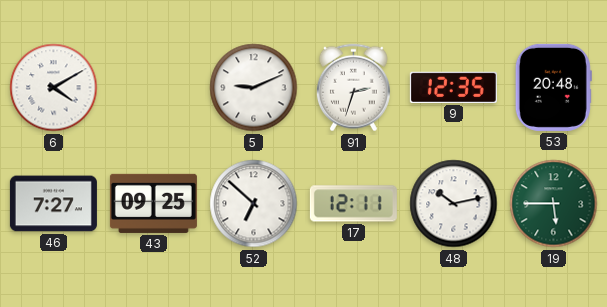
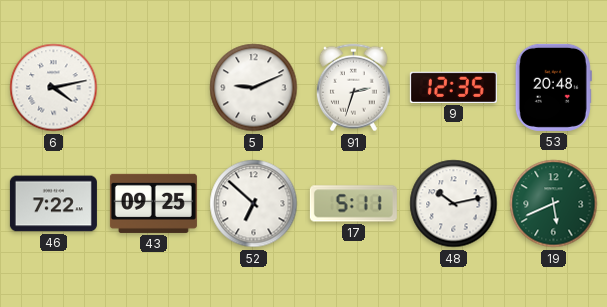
6: 4:10 -> 4:13
46: 7:27 -> 7:22
17: 12:11 -> 5:11
19: 5:45 -> 5:41
